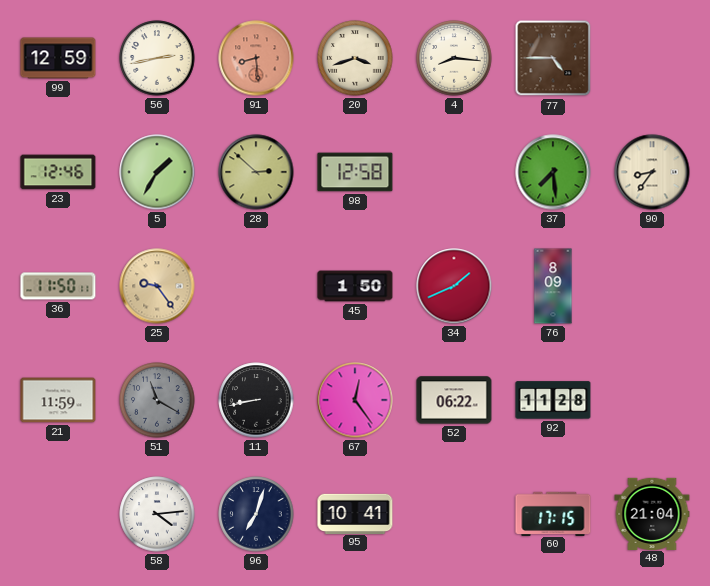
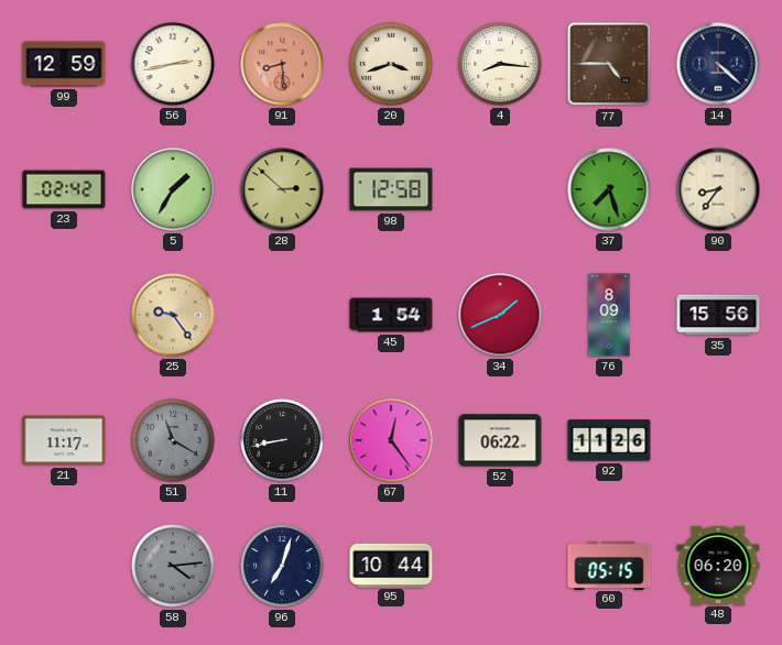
14: none -> 4:22
23: 12:46 -> 02:42
37: 7:29 -> 7:27
36: 11:50 -> none
45: 1:50 -> 1:54
35: none -> 15:56
21: 11:59 -> 11:17
92: 11:28 -> 11:26
58 dial: white -> grey
95: 10:41 -> 10:44
60: 17:15 -> 05:15
48: 21:04 -> 06:20
